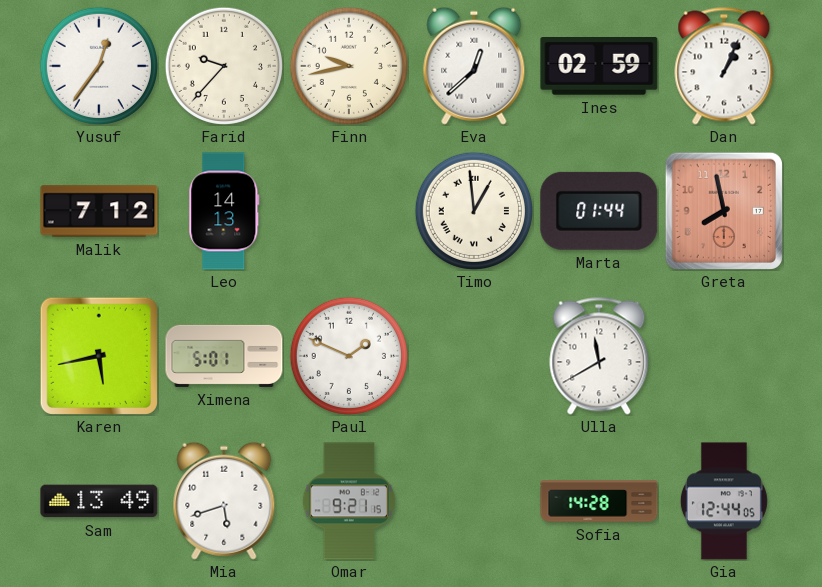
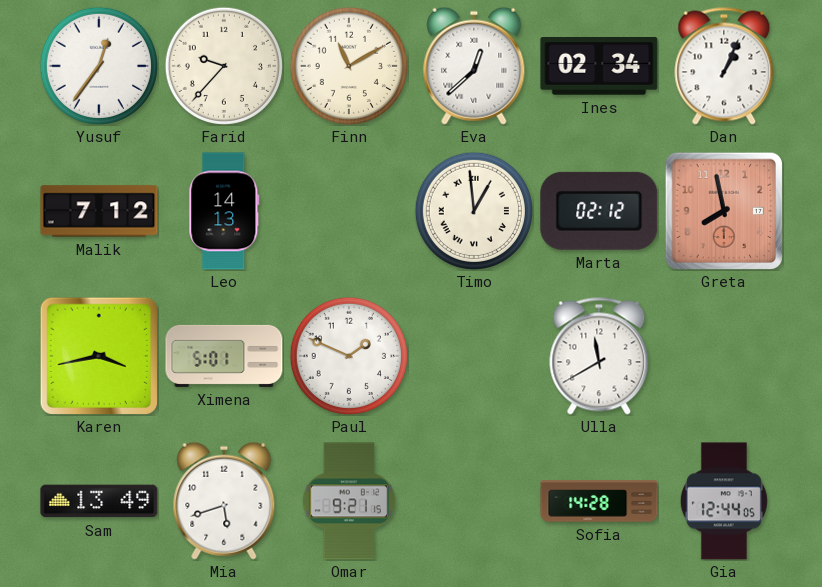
Finn: 9:43 -> 11:10
Ines: 02:59 -> 02:34
Marta: 01:44 -> 02:12
Karen: 5:43 -> 3:43
